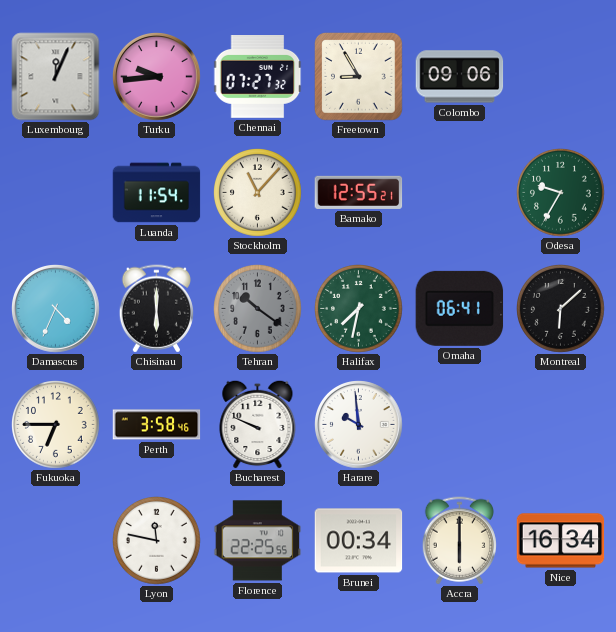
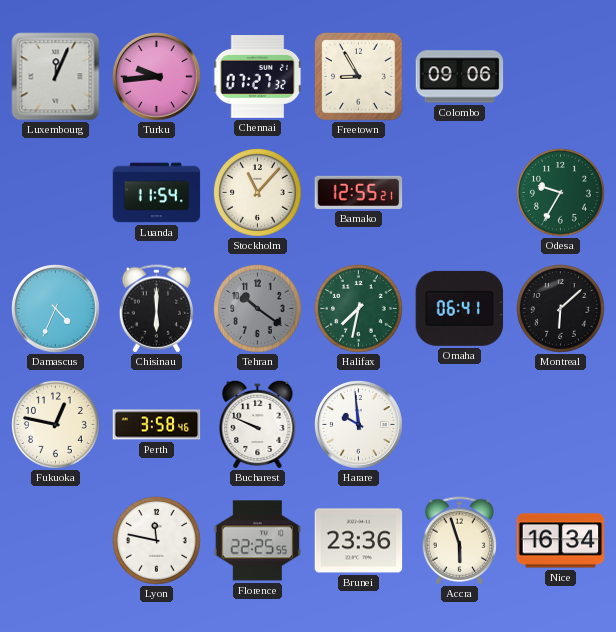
Fukuoka: 6:45 -> 12:47
Brunei: 00:34 -> 23:36
Accra: 6:00 -> 5:57
